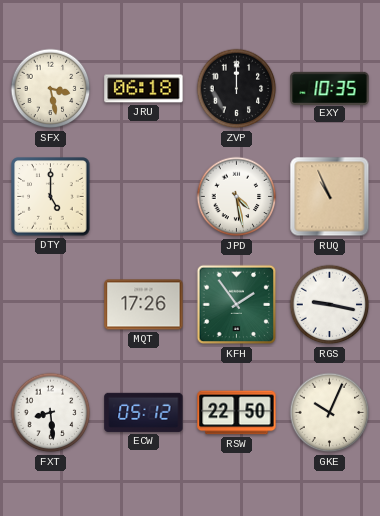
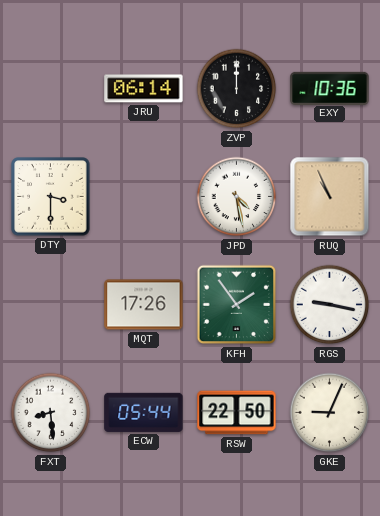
SFX: 3:28 -> none
JRU: 06:18 -> 06:14
EXY: 10:35 -> 10:36
DTY: 5:00 -> 3:30
ECW: 05:12 -> 05:44
GKE: 10:04 -> 9:04
